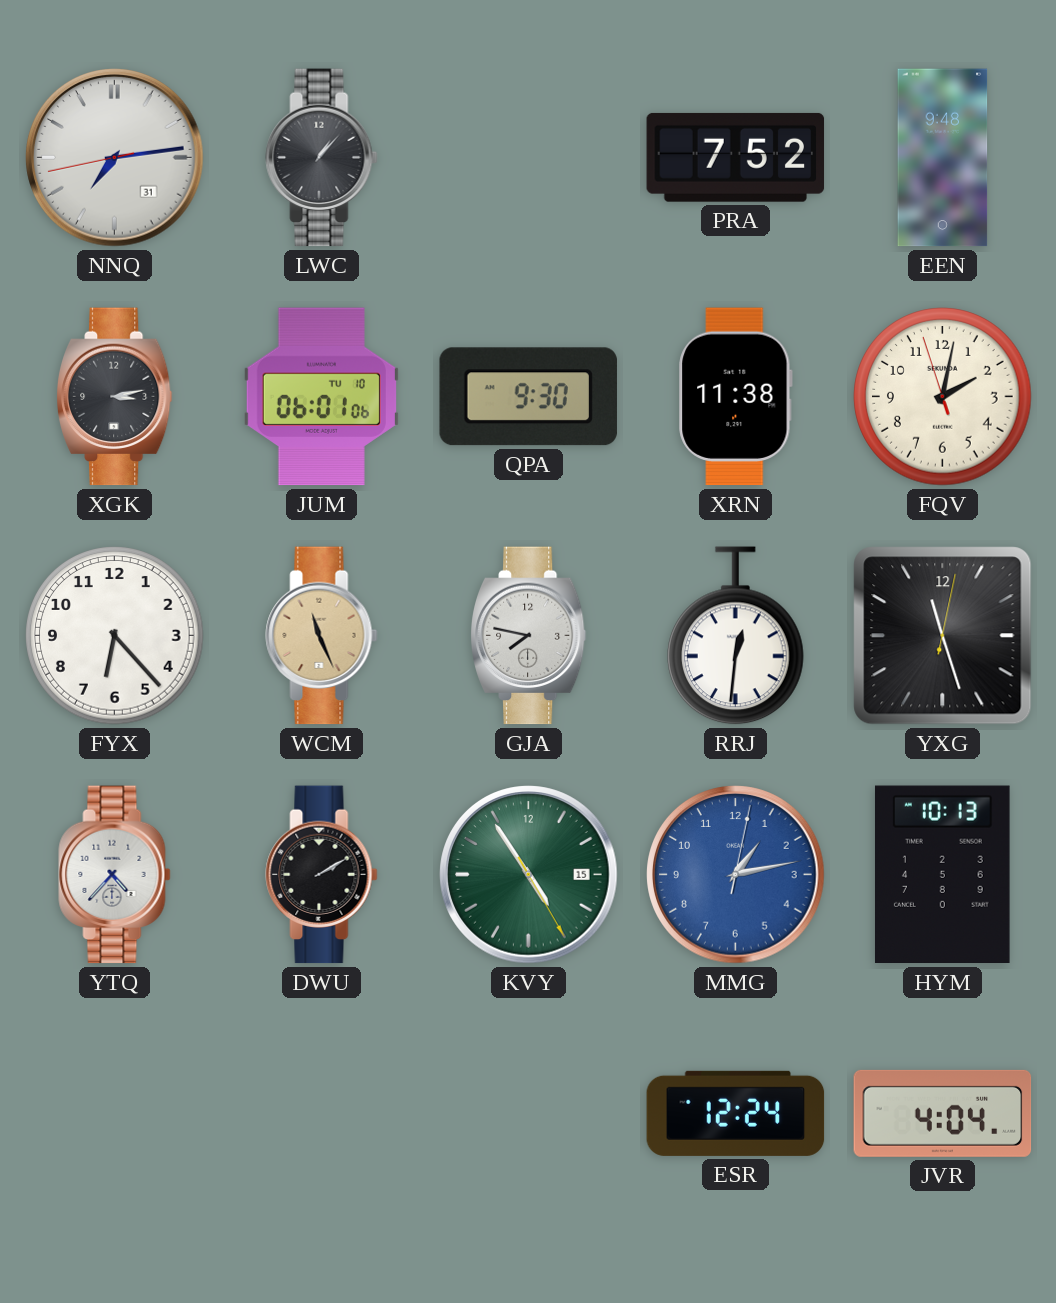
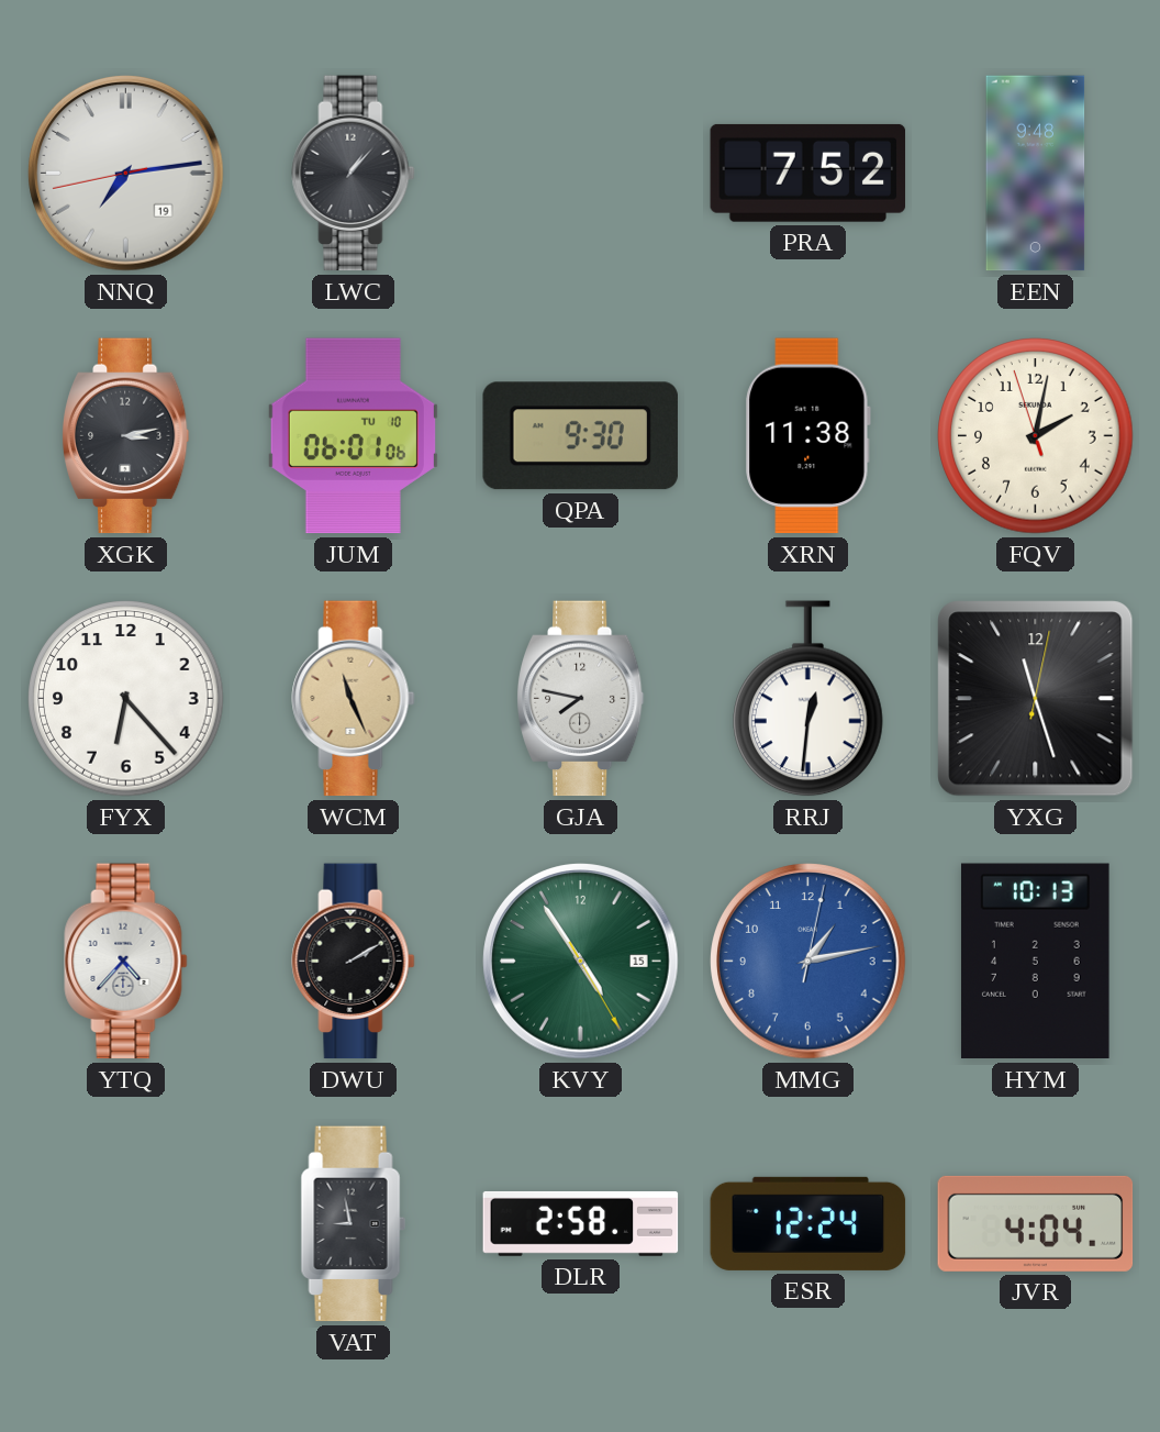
NNQ date: 31 -> 19
VAT: none -> 8:58
DLR: none -> 2:58
